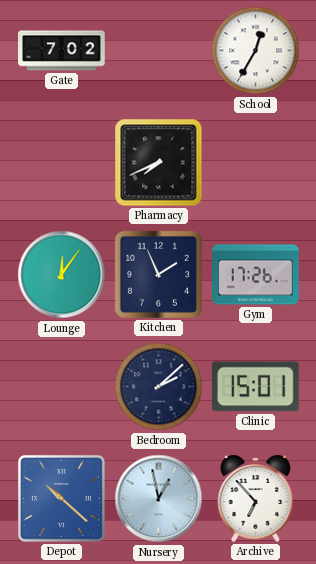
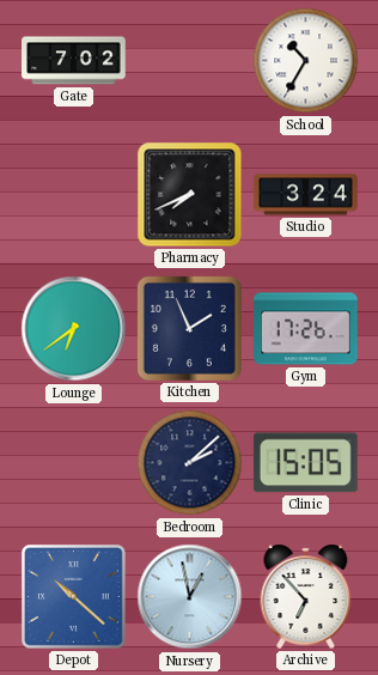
School: 12:35 -> 10:35
Studio: none -> 3:24
Lounge: 12:06 -> 6:39
Clinic: 15:01 -> 15:05
